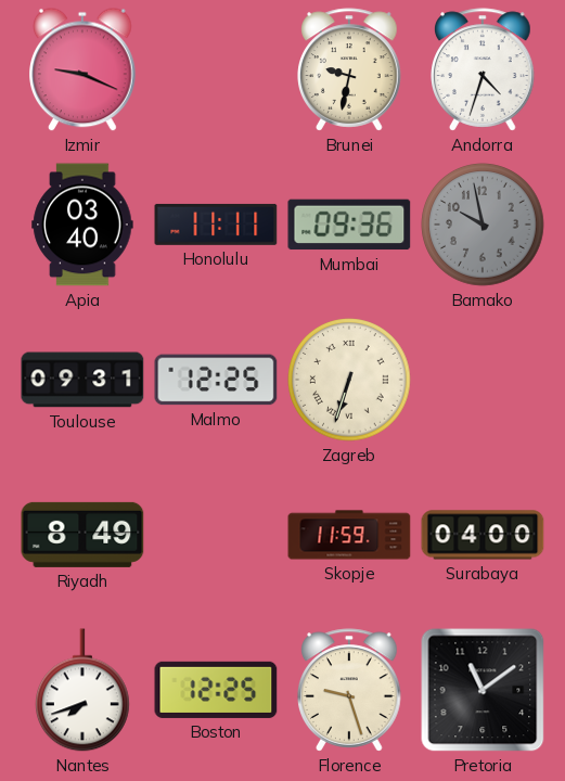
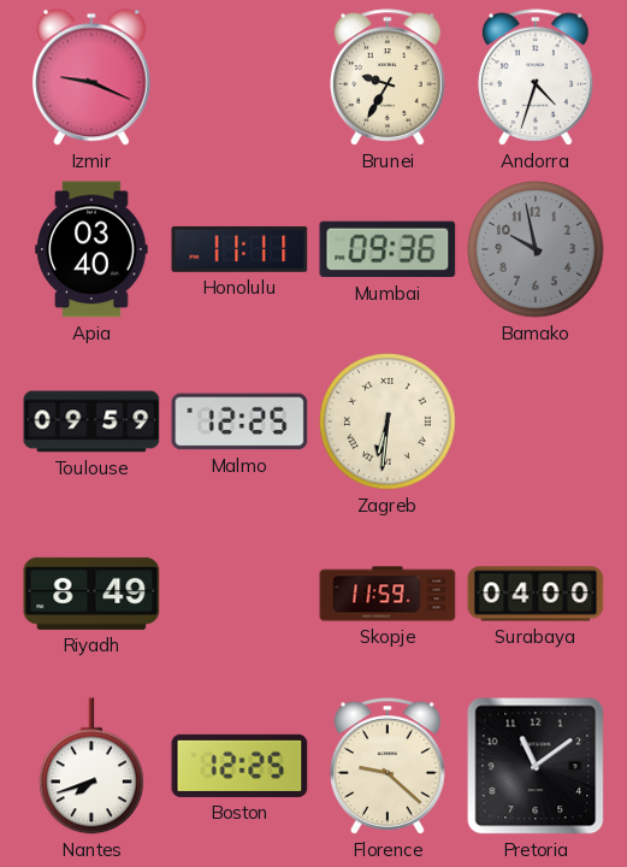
Brunei: 9:32 -> 9:35
Toulouse: 09:31 -> 09:59
Zagreb: 6:33 -> 6:31
Florence: 9:27 -> 9:22
